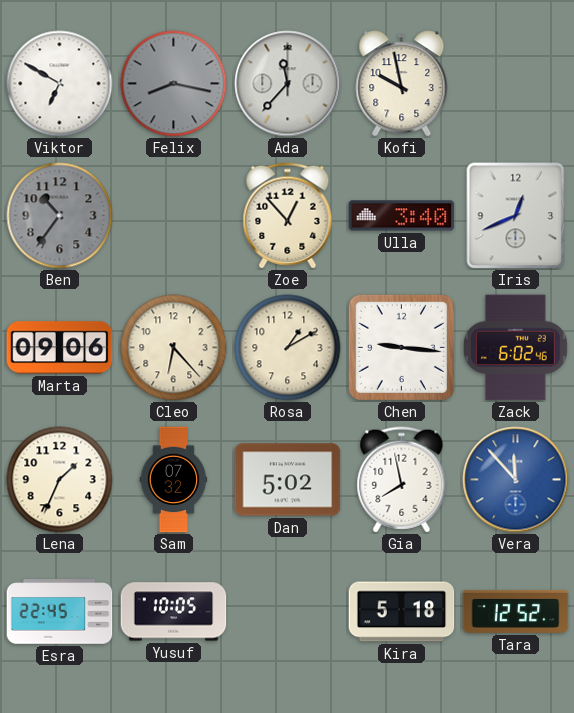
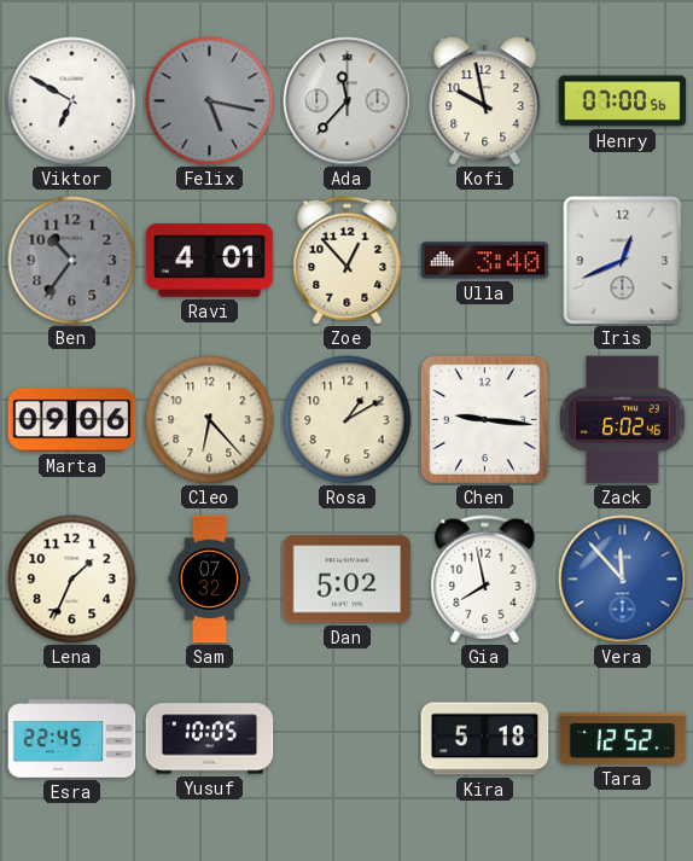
Felix: 8:17 -> 5:17
Henry: none -> 07:00
Ravi: none -> 4:01
